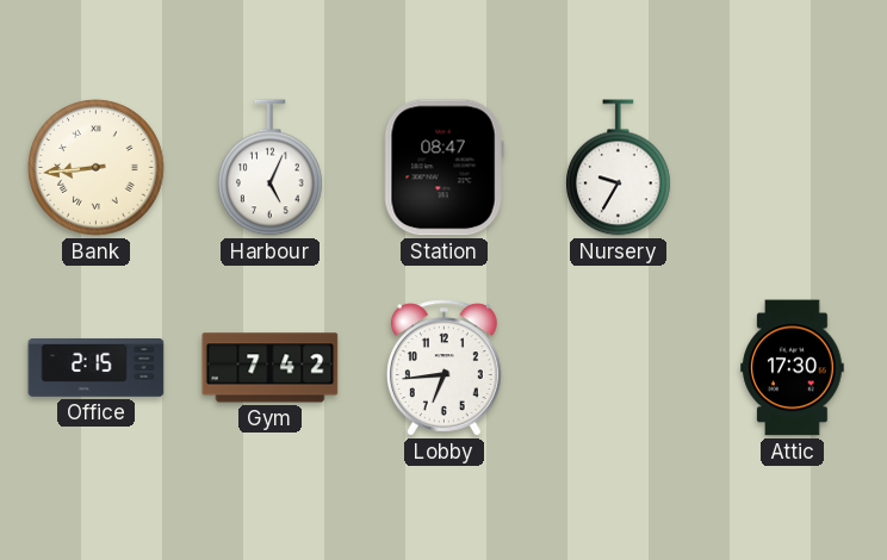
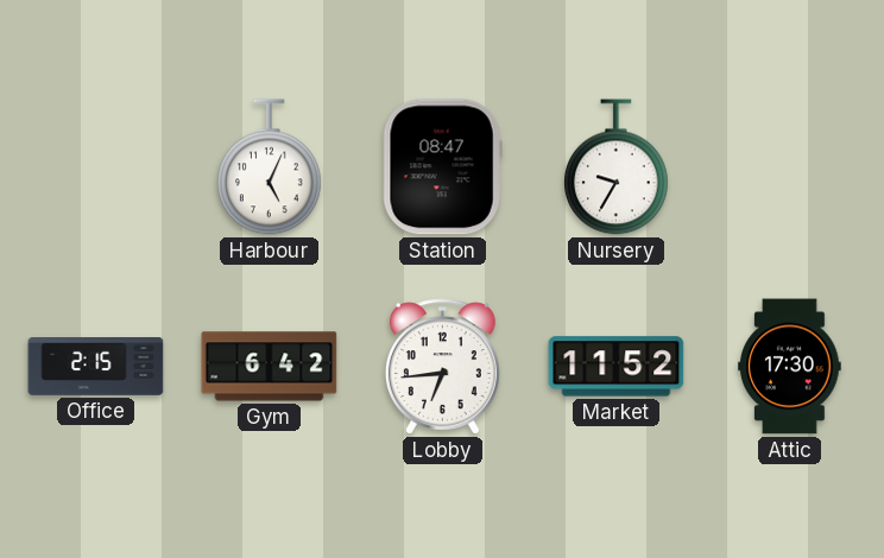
Bank: 8:44 -> none
Gym: 7:42 -> 6:42
Market: none -> 11:52
